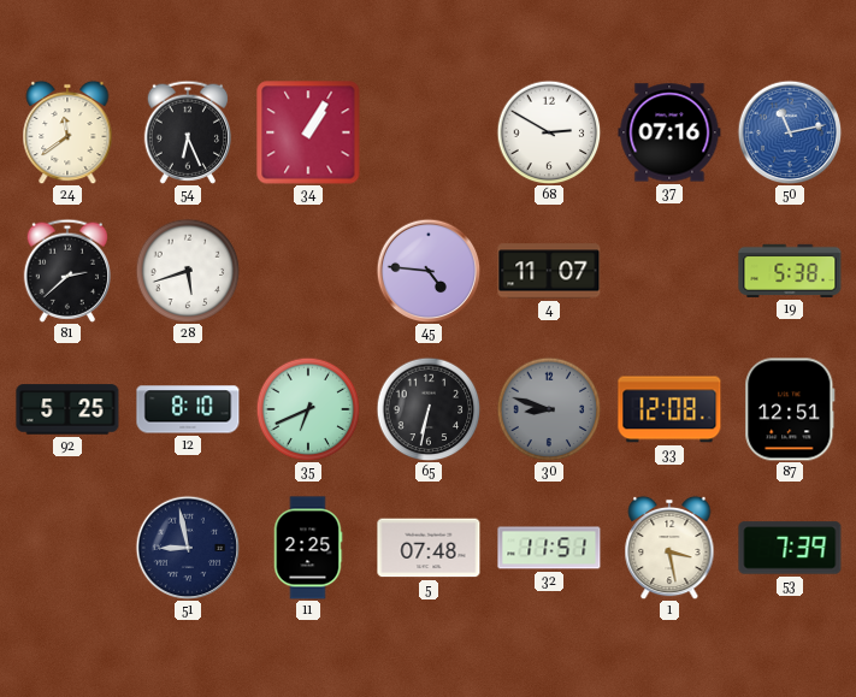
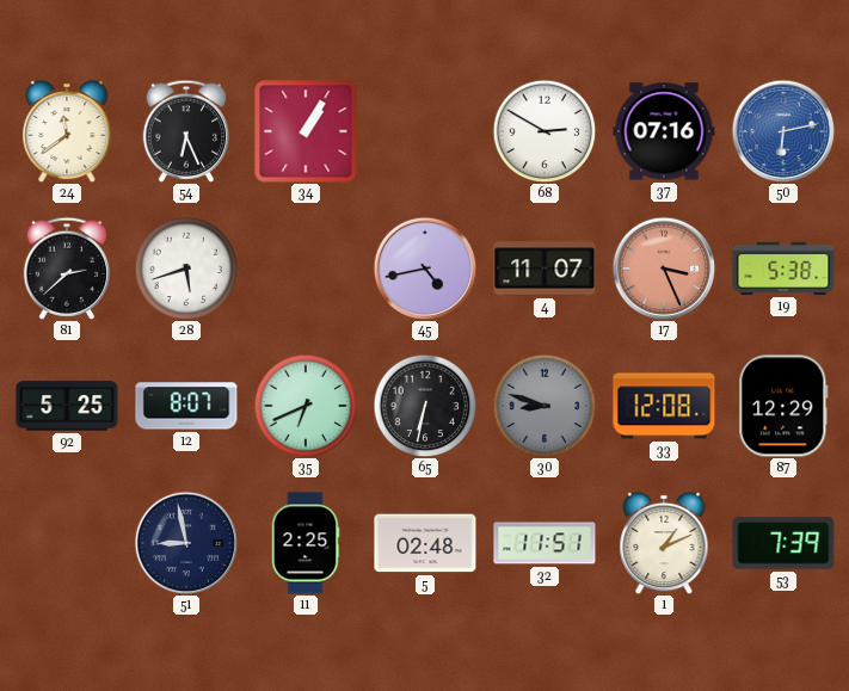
50: 11:13 -> 6:13
45: 4:46 -> 4:43
17: none -> 3:26
12: 8:10 -> 8:07
87: 12:51 -> 12:29
5: 07:48 -> 02:48
1: 3:28 -> 1:11
